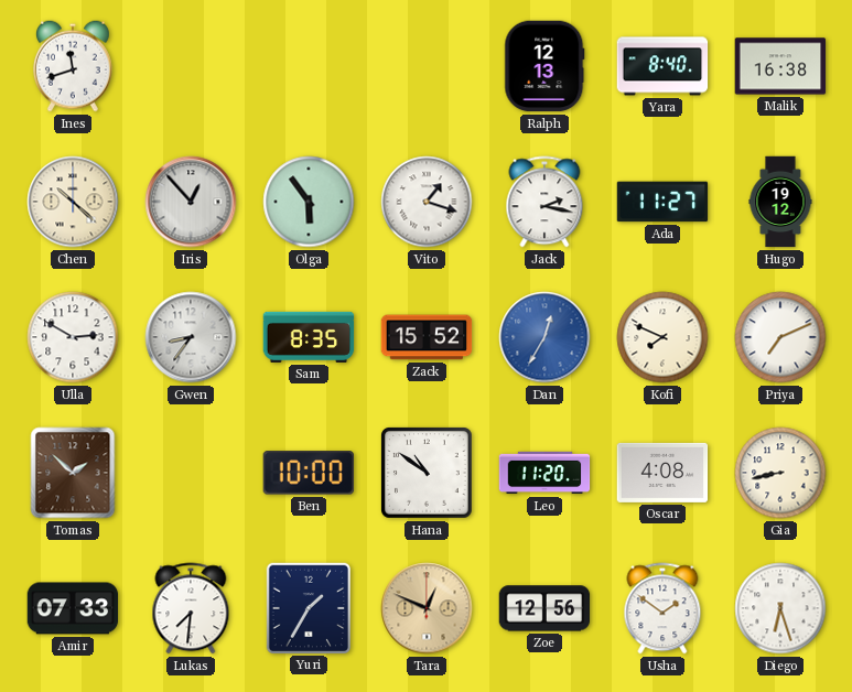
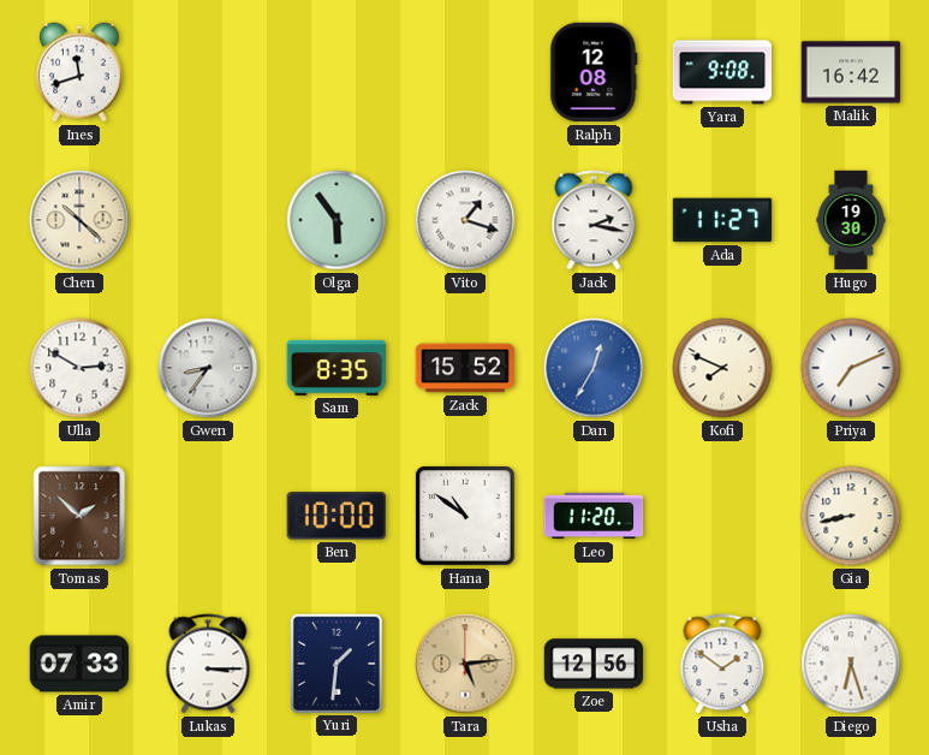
Ralph: 12:13 -> 12:08
Yara: 8:40 -> 9:08
Malik: 16:38 -> 16:42
Iris: 12:53 -> none
Hugo: 19:12 -> 19:30
Oscar: 4:08 -> none
Lukas: 7:31 -> 3:15
Yuri: 1:35 -> 1:31
Tara: 12:49 -> 5:14
